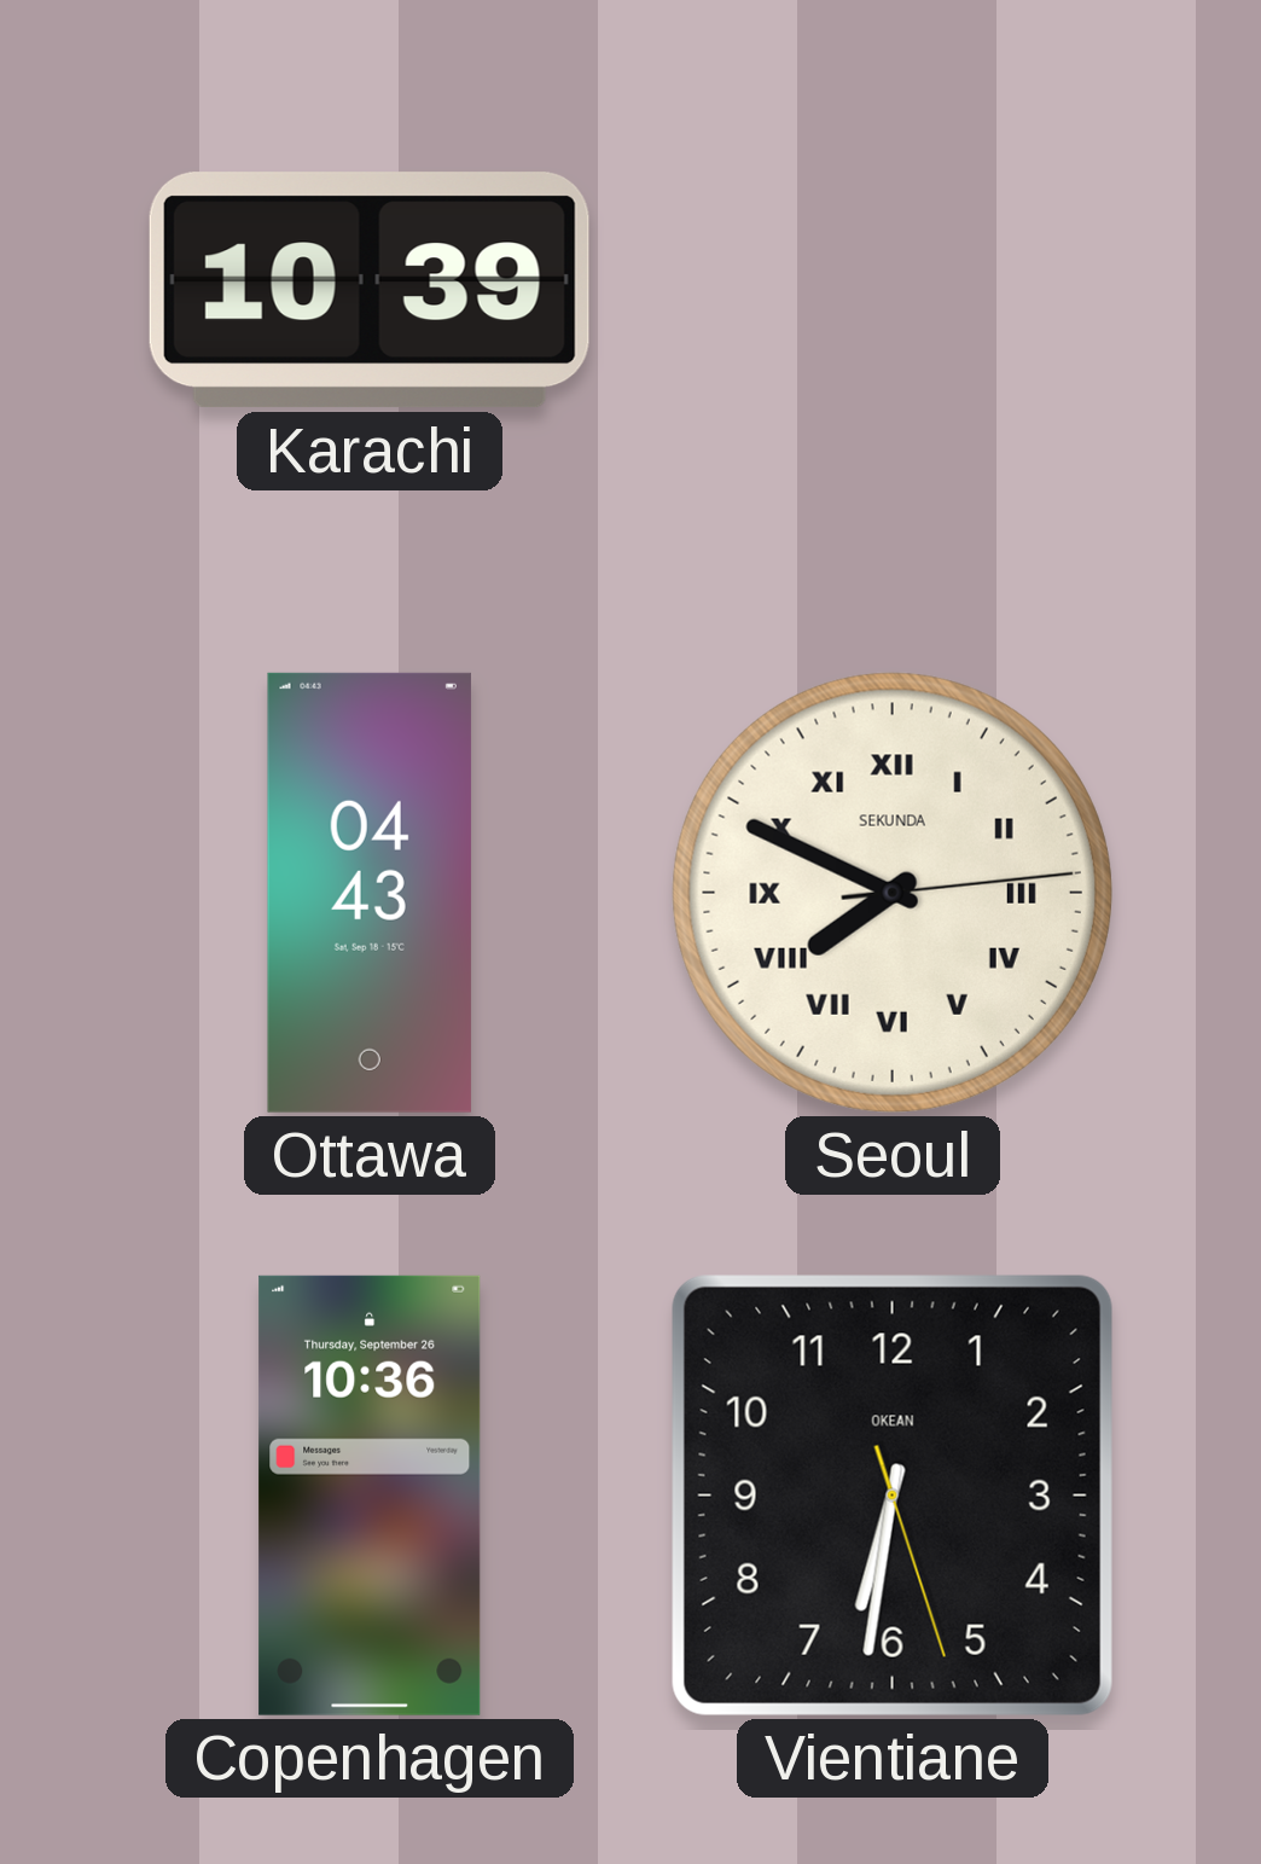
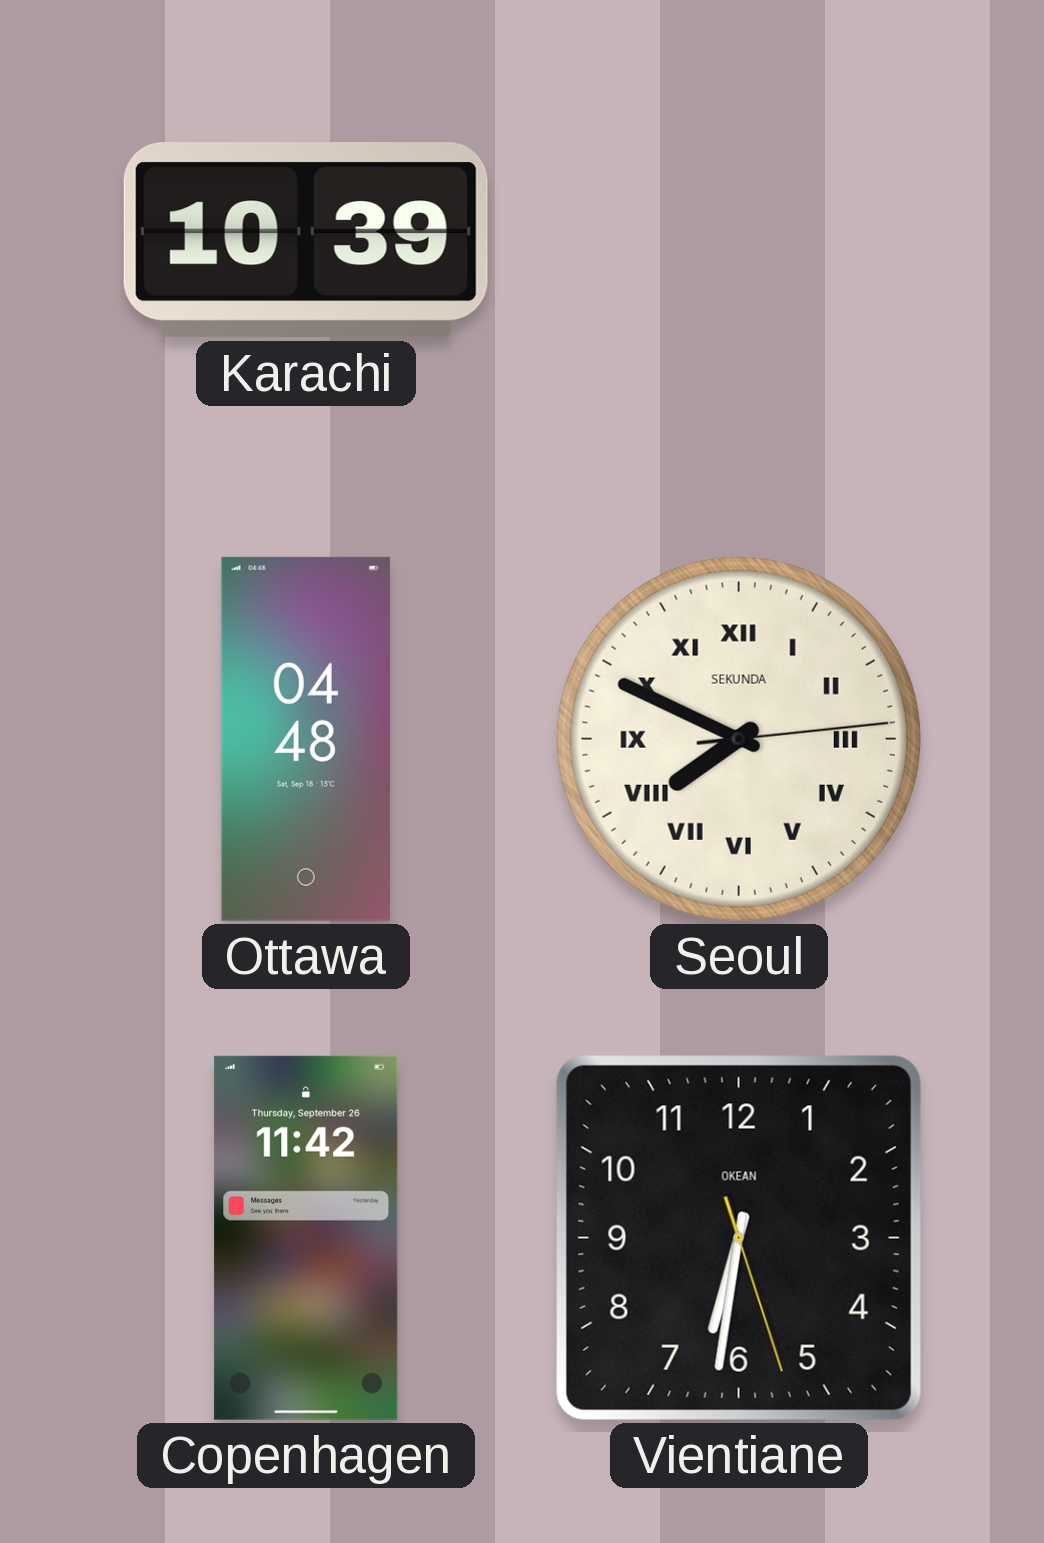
Ottawa: 04:43 -> 04:48
Copenhagen: 10:36 -> 11:42
